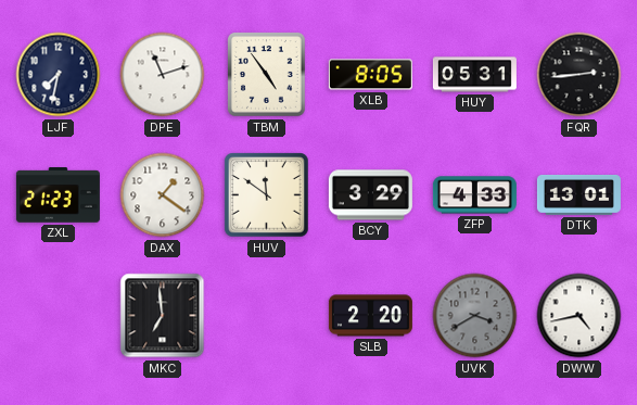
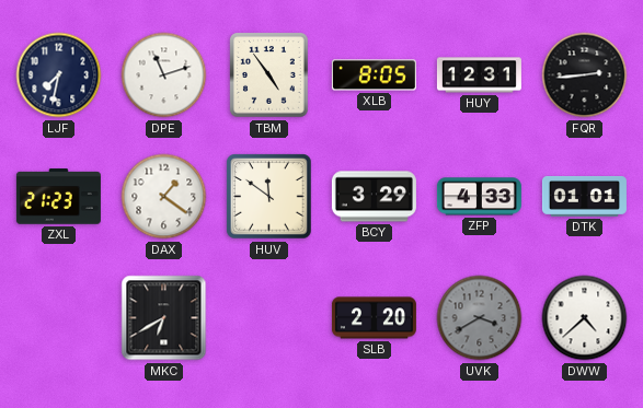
HUY: 05:31 -> 12:31
DTK: 13:01 -> 01:01
MKC: 6:59 -> 6:40
DWW: 4:43 -> 4:38
